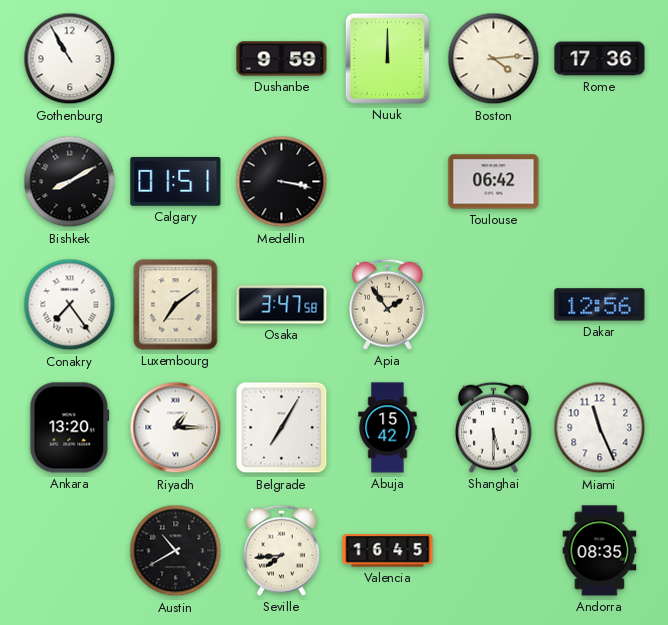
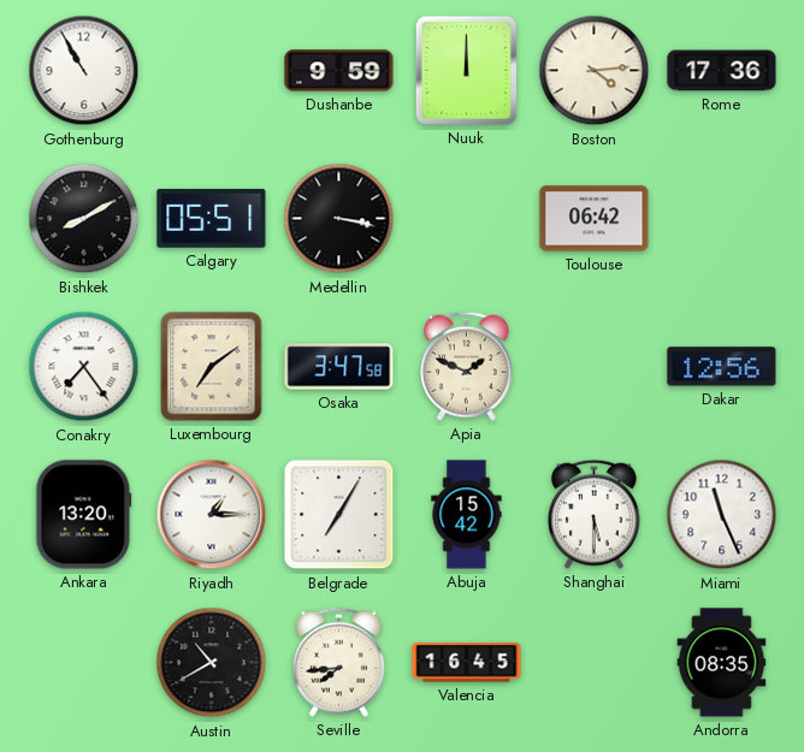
Calgary: 01:51 -> 05:51
Apia: 1:54 -> 1:49
